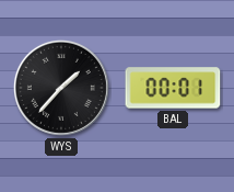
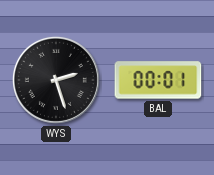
WYS: 1:37 -> 2:27
